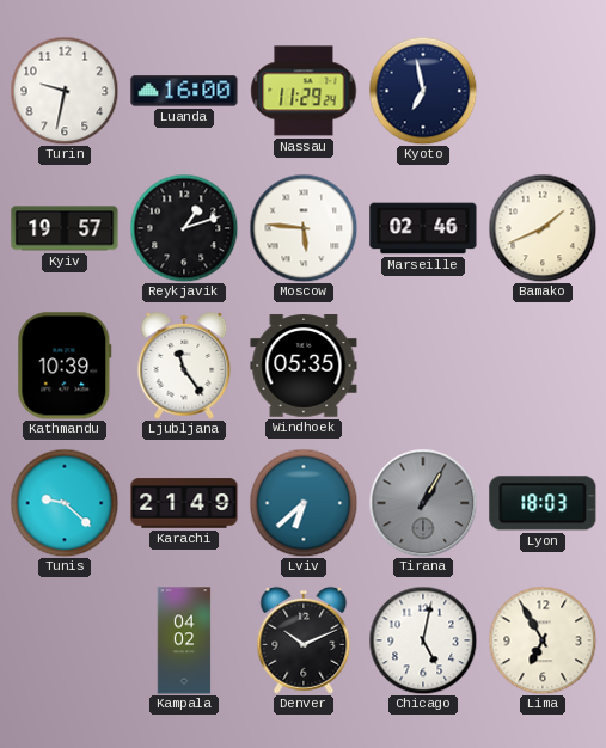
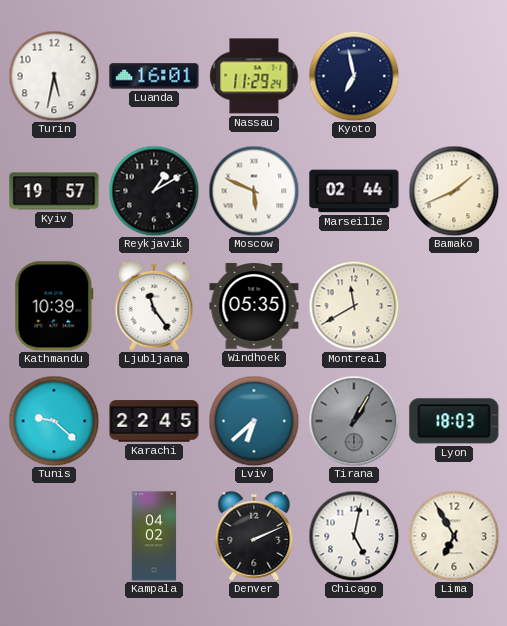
Turin: 9:32 -> 5:32
Luanda: 16:00 -> 16:01
Reykjavik: 1:12 -> 1:10
Moscow: 5:46 -> 5:49
Marseille: 02:46 -> 02:44
Montreal: none -> 11:40
Karachi: 21:49 -> 22:45
Denver: 10:11 -> 2:11
